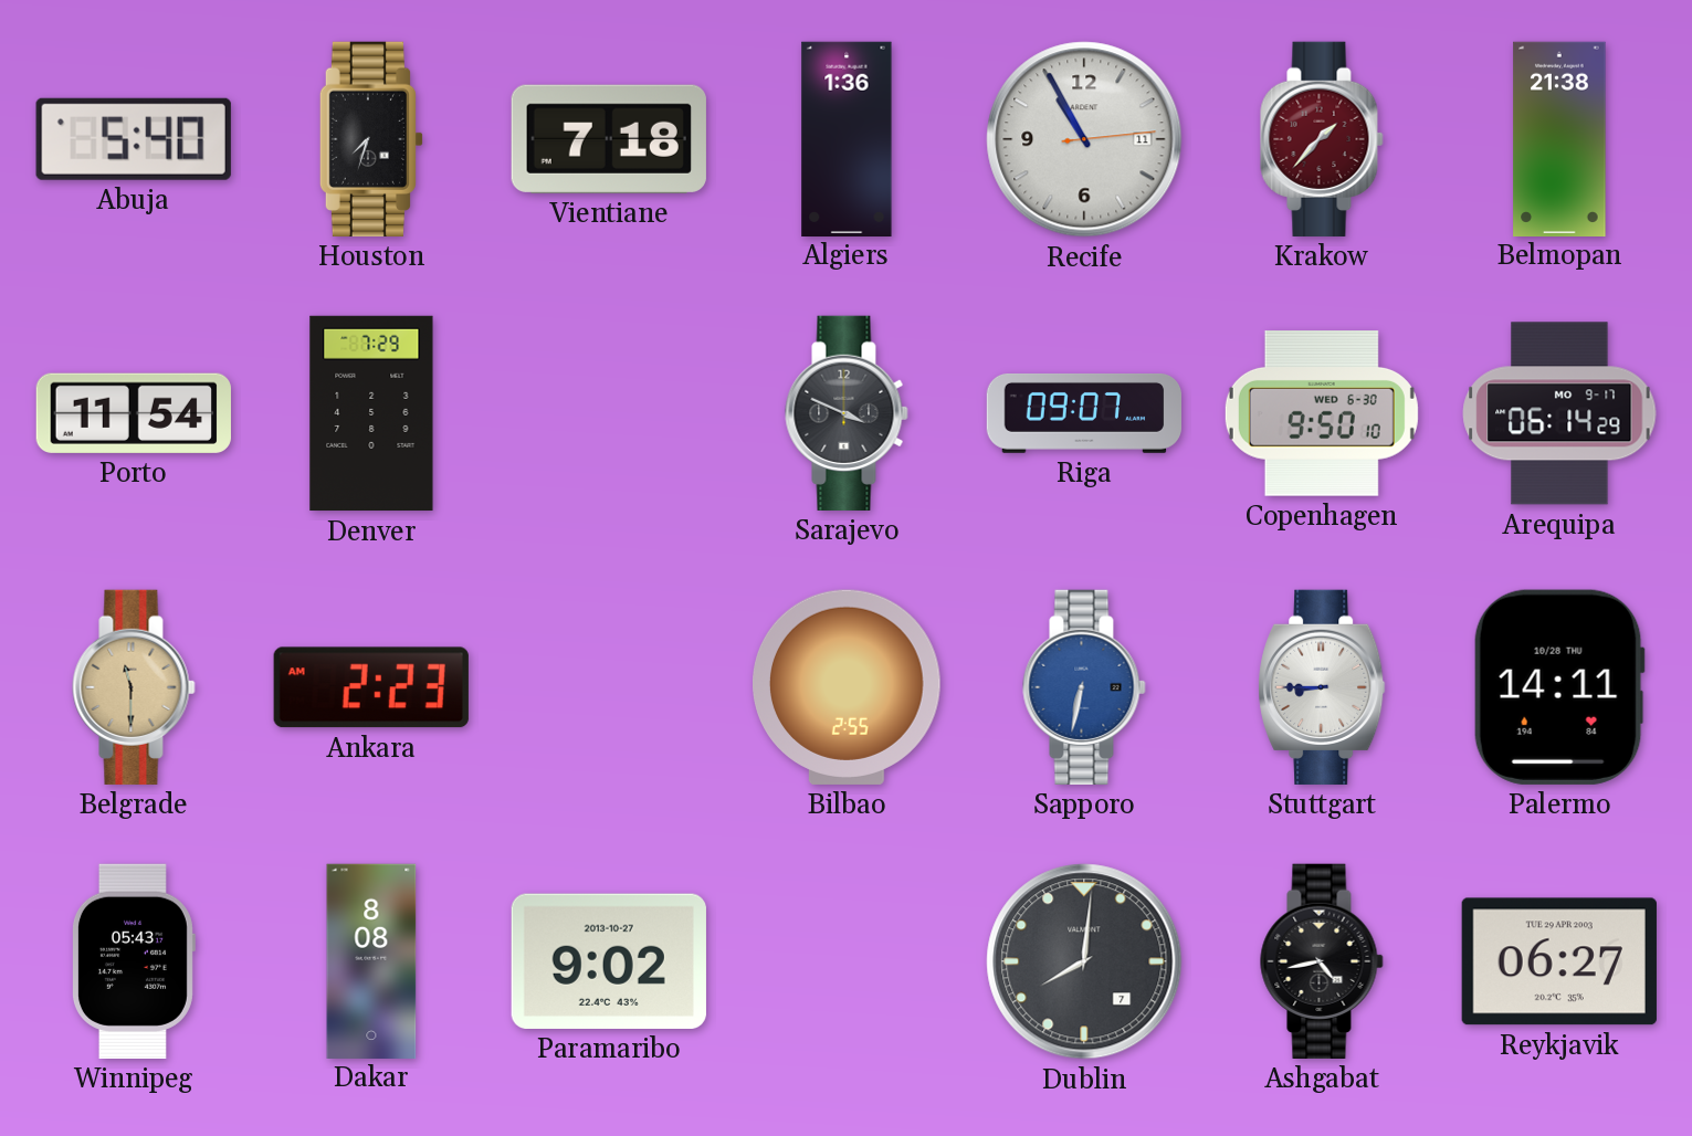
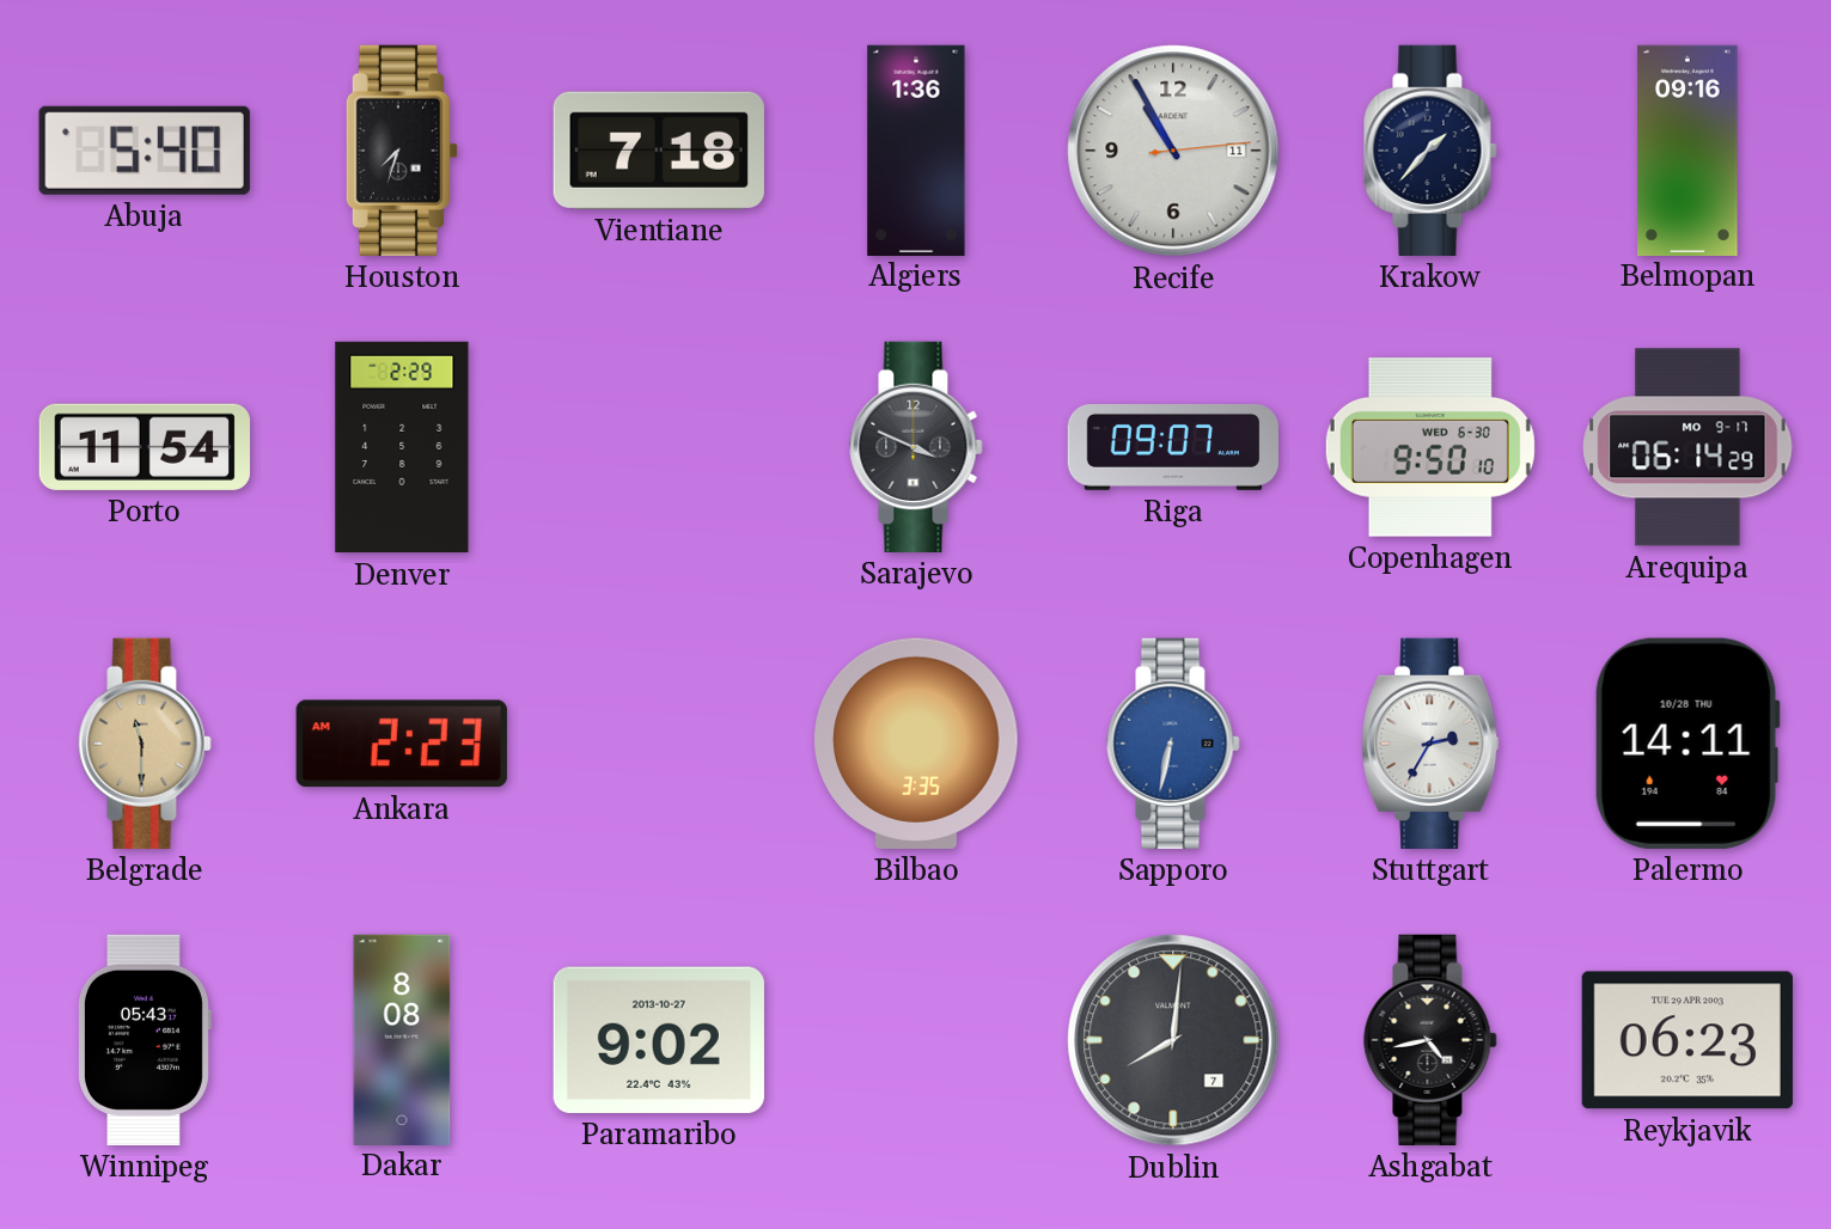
Krakow dial: burgundy -> navy
Belmopan: 21:38 -> 09:16
Denver: 7:29 -> 2:29
Bilbao: 2:55 -> 3:35
Stuttgart: 8:45 -> 2:35
Reykjavik: 06:27 -> 06:23
